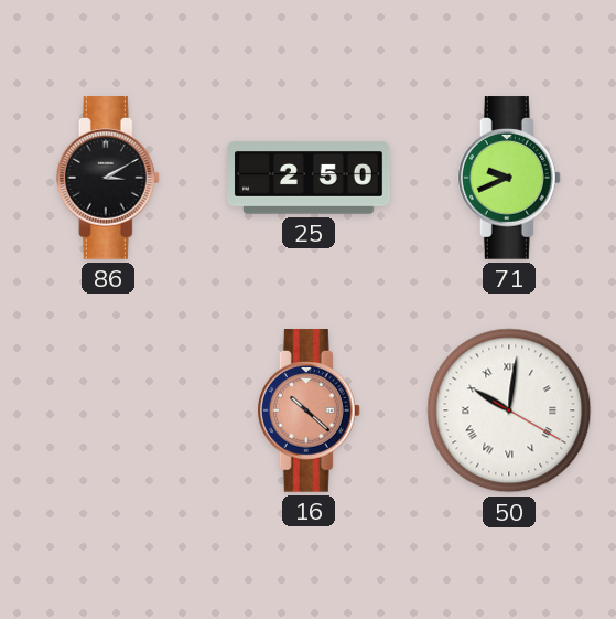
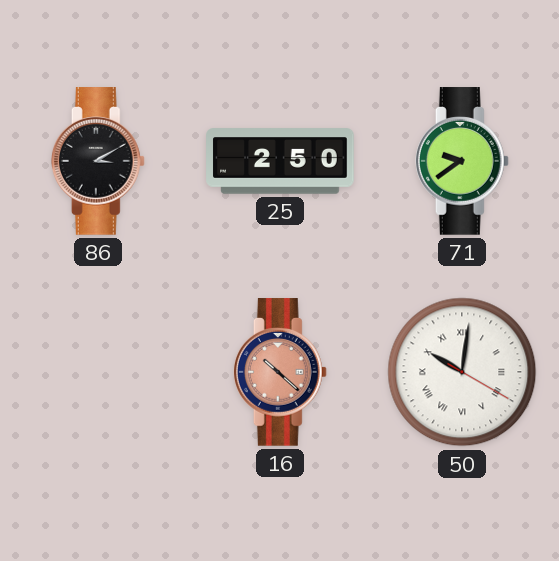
71: 9:41 -> 9:39
